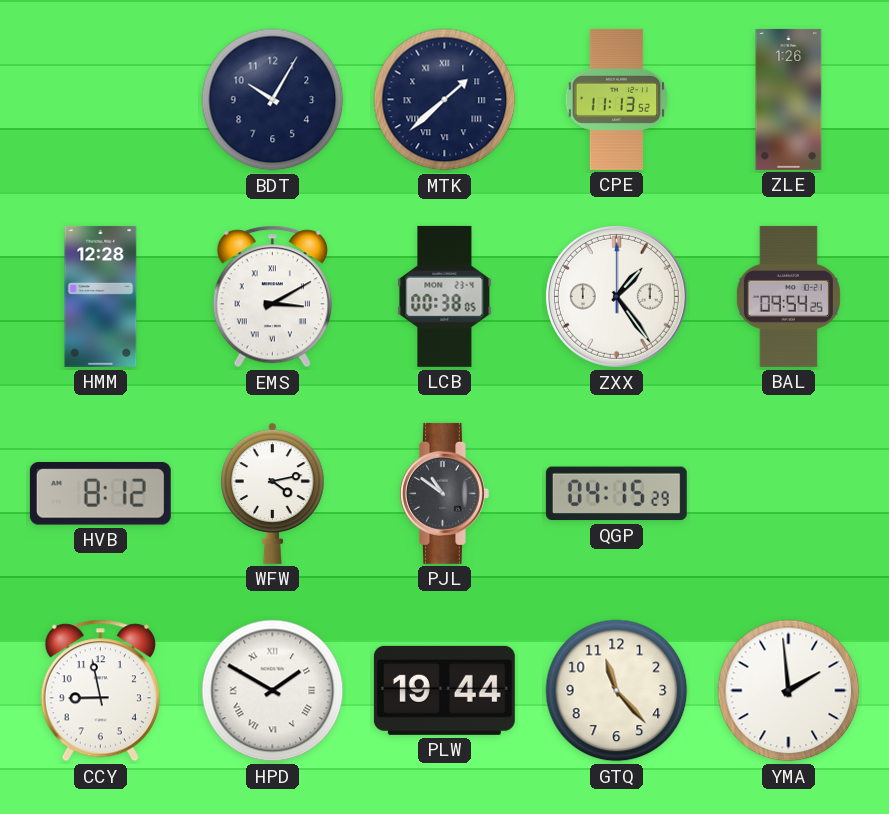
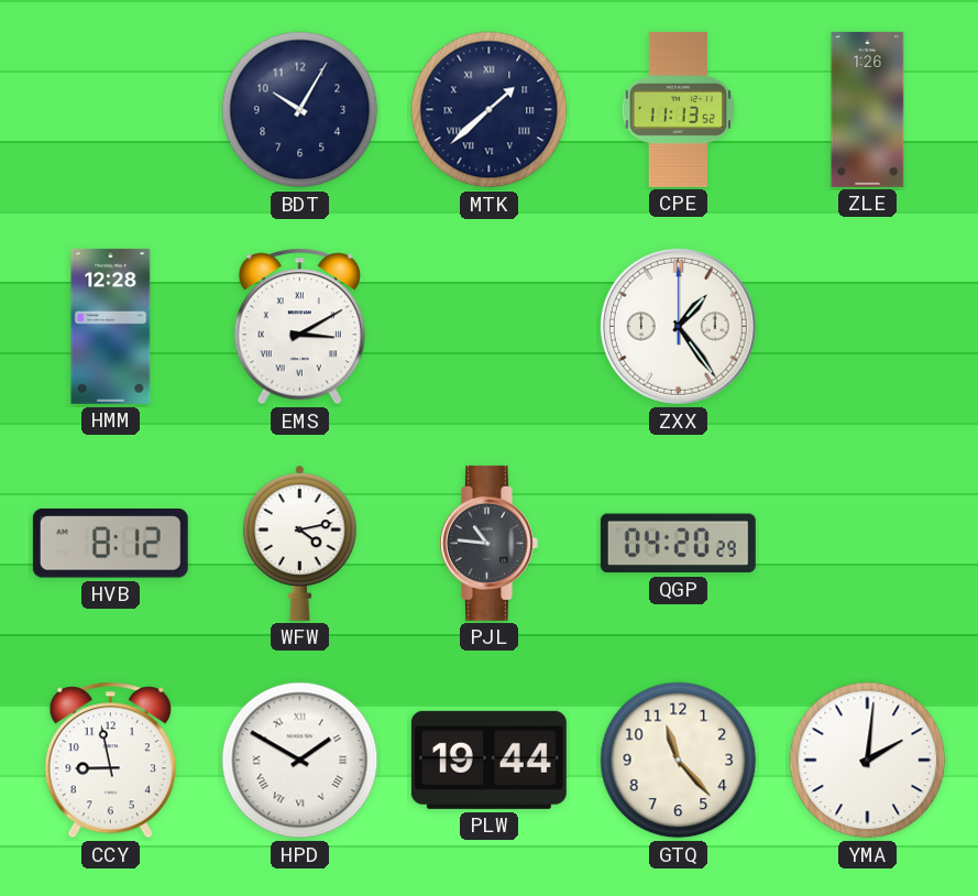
LCB: 00:38 -> none
BAL: 09:54 -> none
PJL: 10:51 -> 10:46
QGP: 04:15 -> 04:20
YMA: 1:59 -> 2:01
